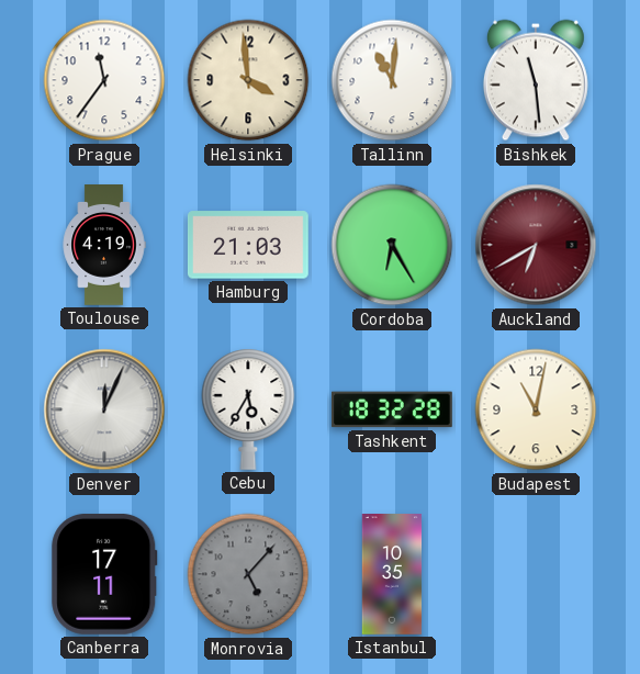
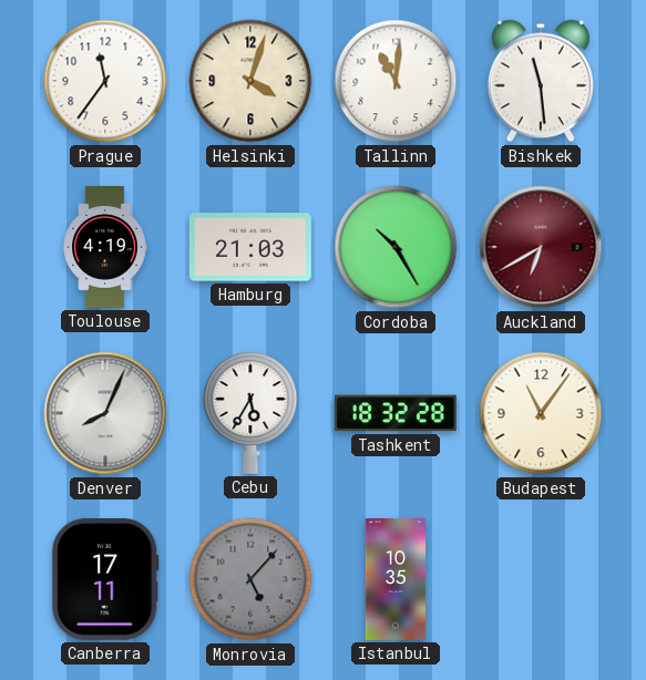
Helsinki: 3:59 -> 4:03
Cordoba: 6:25 -> 10:25
Denver: 12:04 -> 8:04
Budapest: 11:02 -> 11:06
